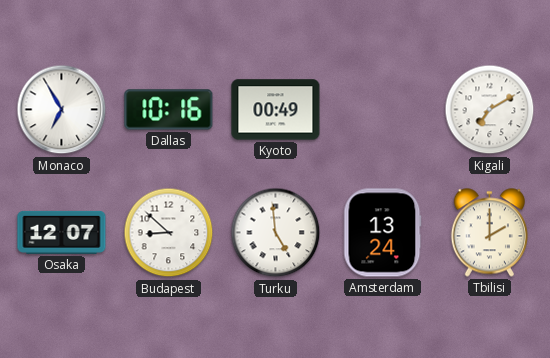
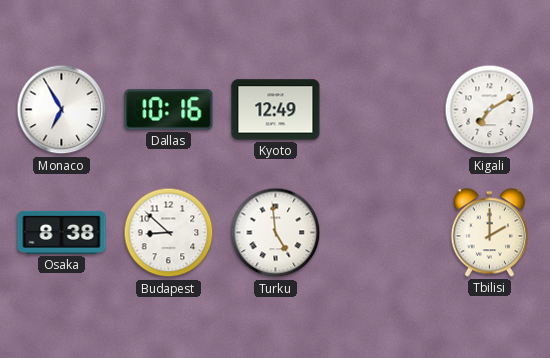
Kyoto: 00:49 -> 12:49
Osaka: 12:07 -> 8:38
Amsterdam: 13:24 -> none
